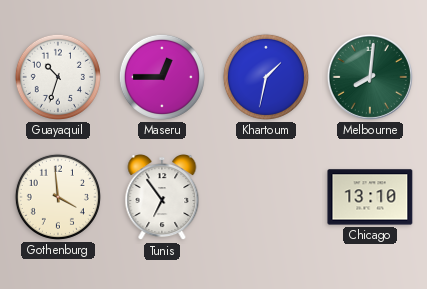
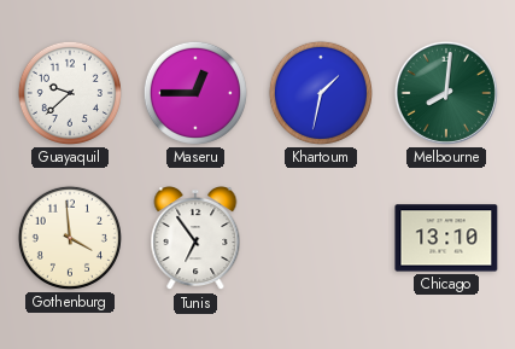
Guayaquil: 10:33 -> 9:38
